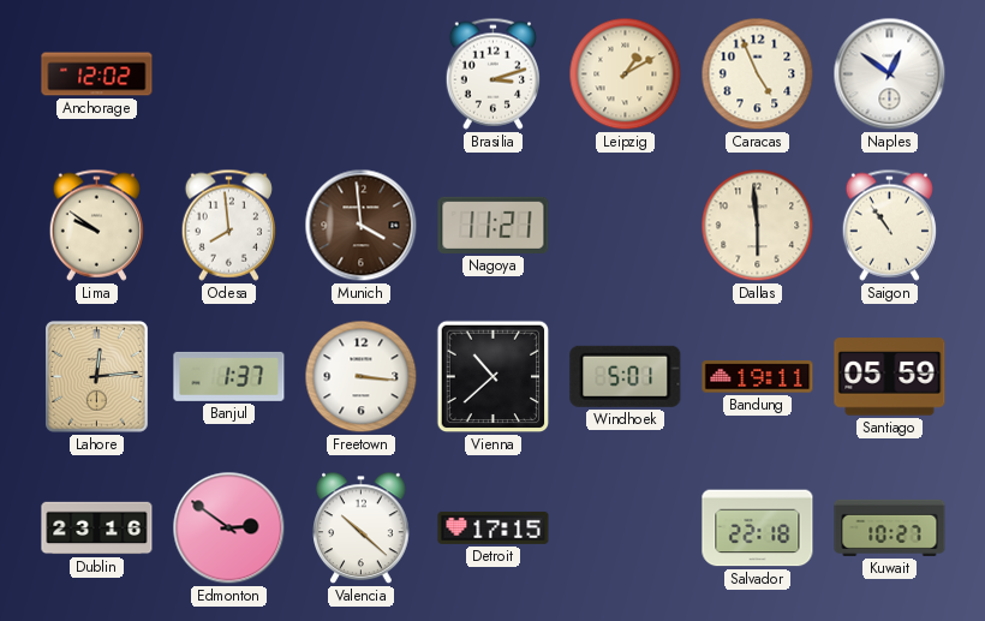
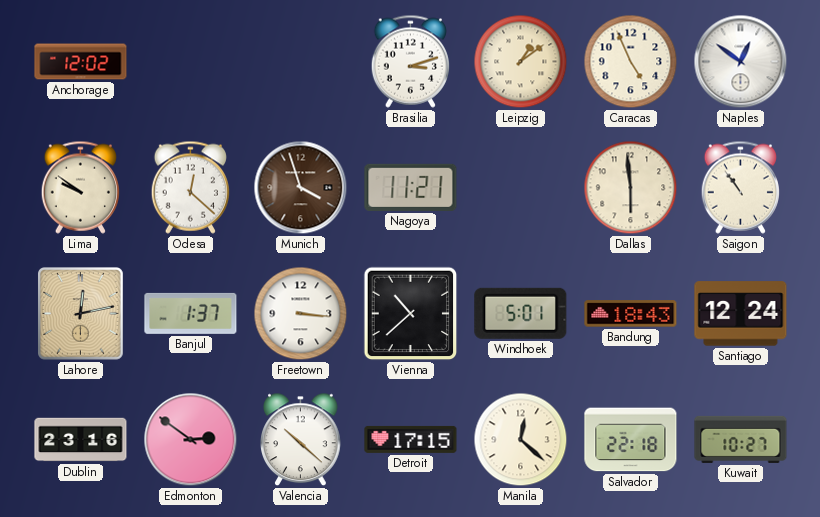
Leipzig: 1:10 -> 1:09
Odesa: 7:59 -> 12:22
Munich: 3:59 -> 3:57
Lahore: 12:14 -> 12:13
Bandung: 19:11 -> 18:43
Santiago: 05:59 -> 12:24
Manila: none -> 12:22
